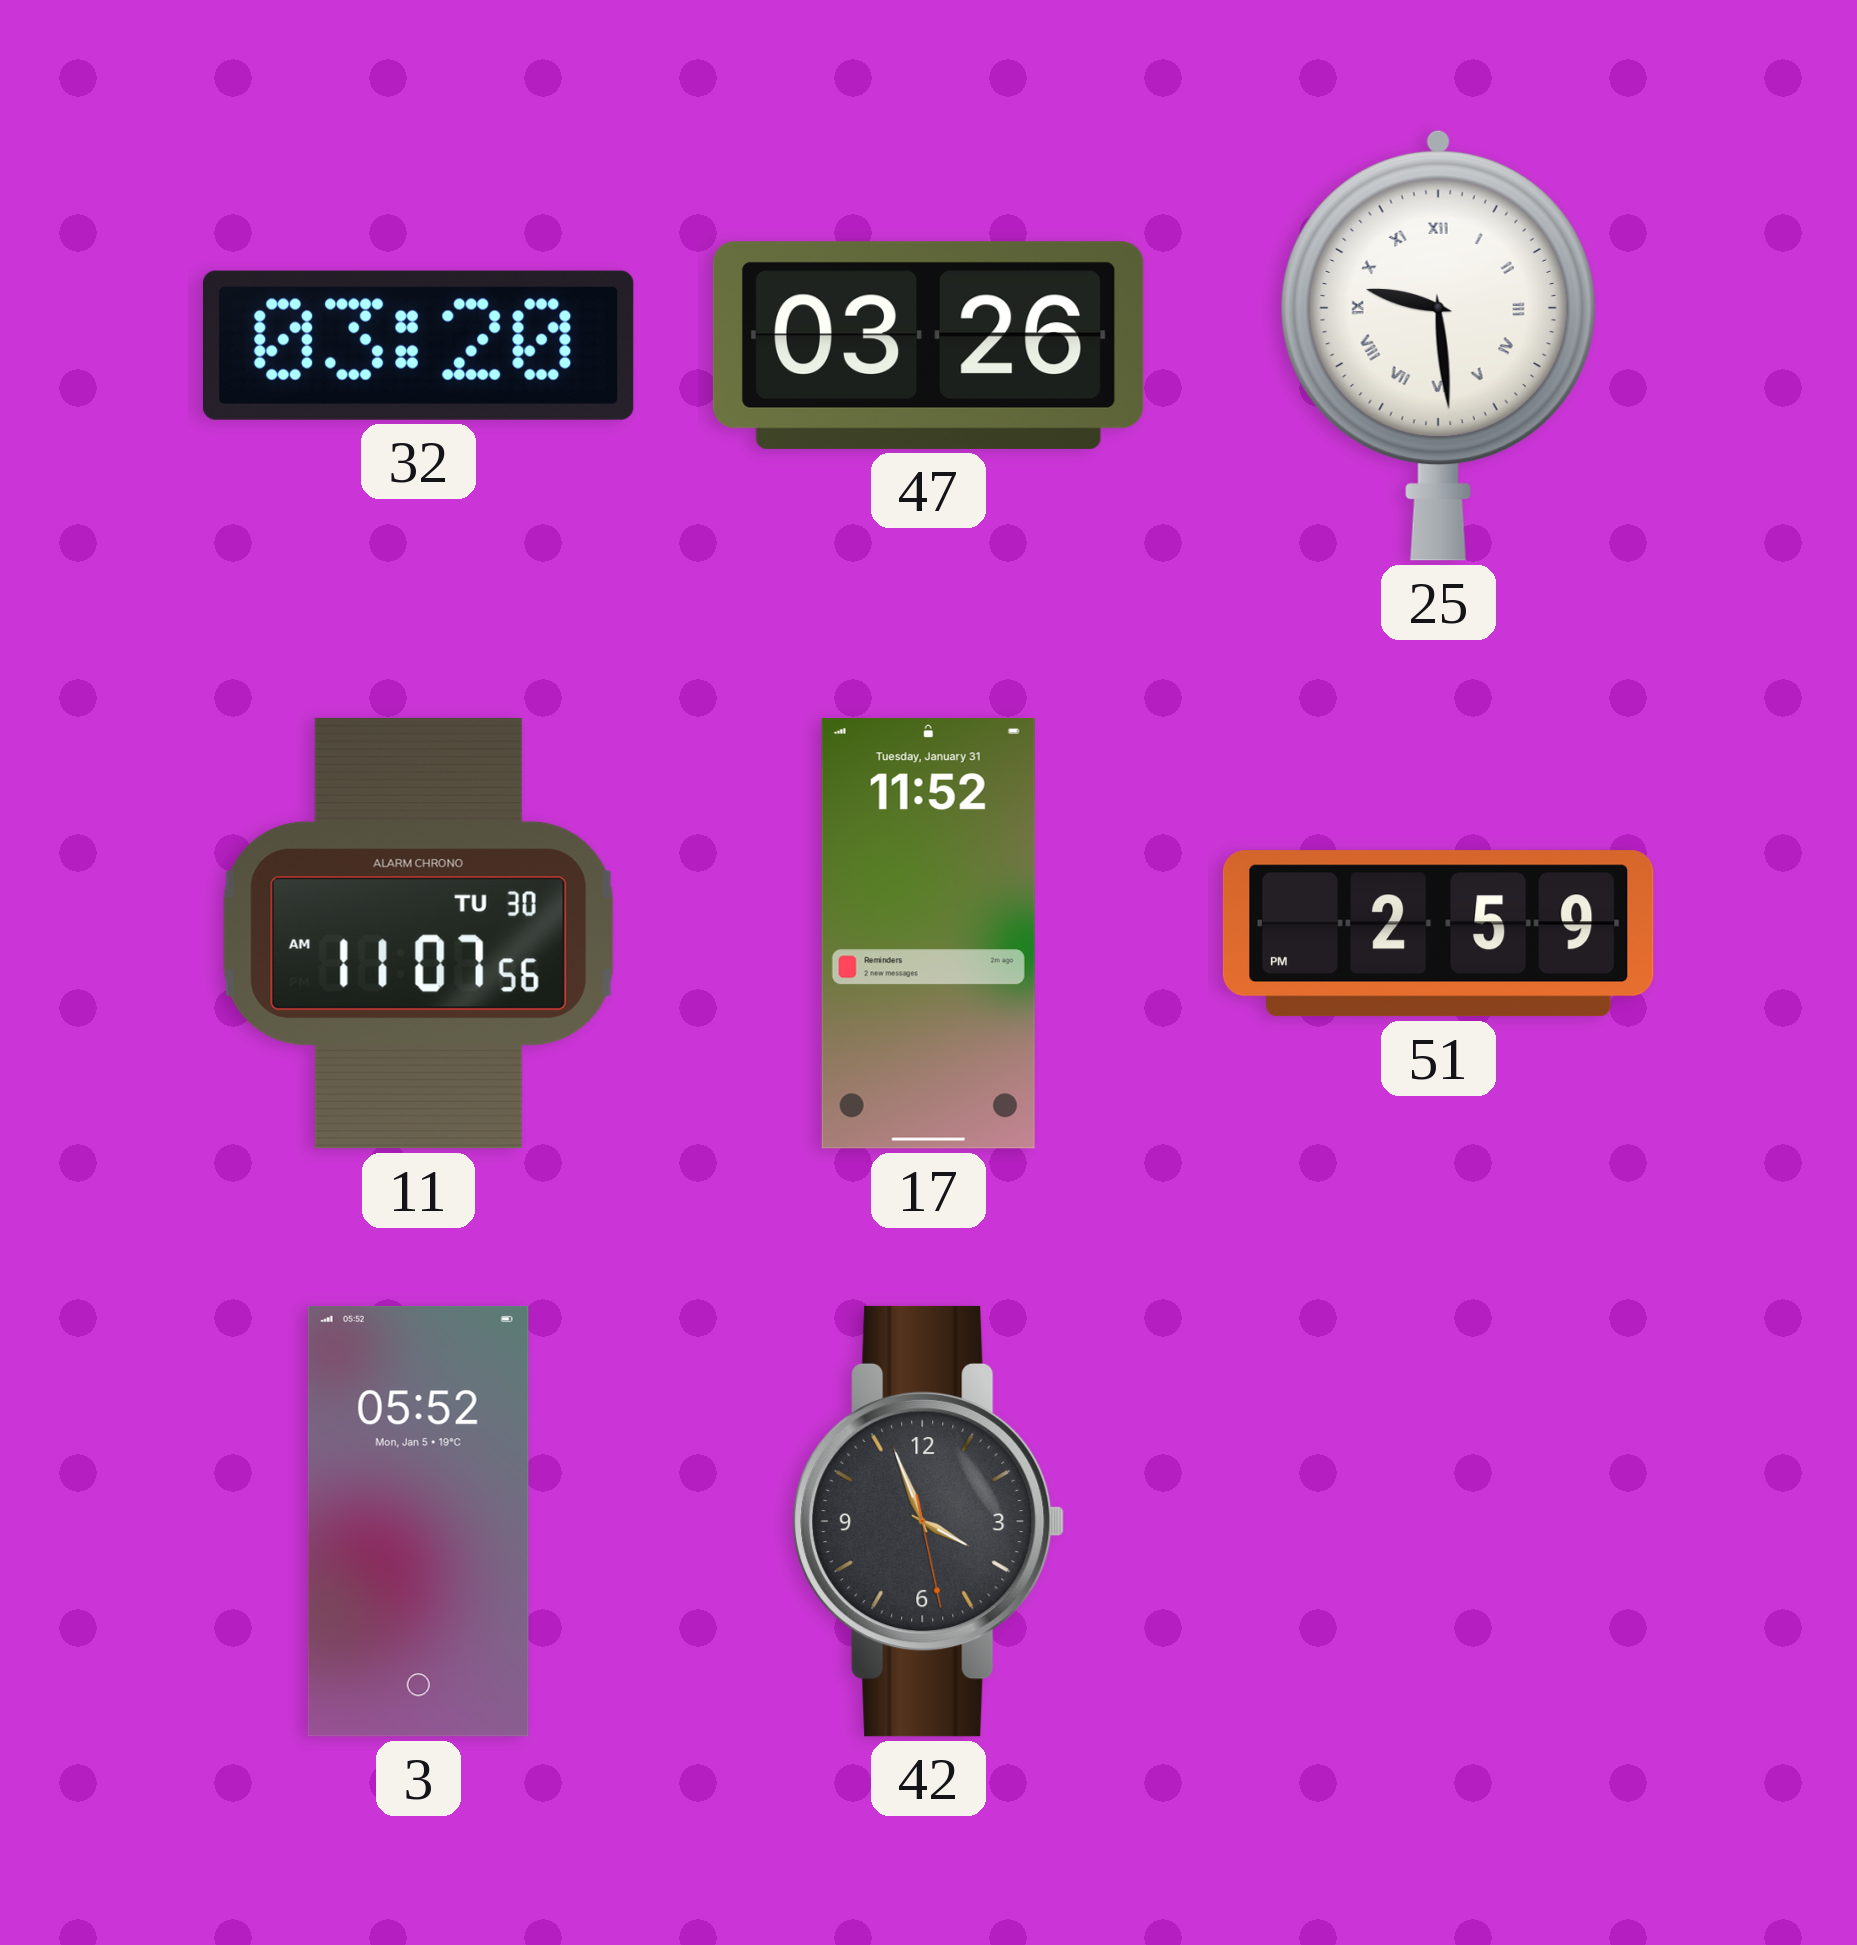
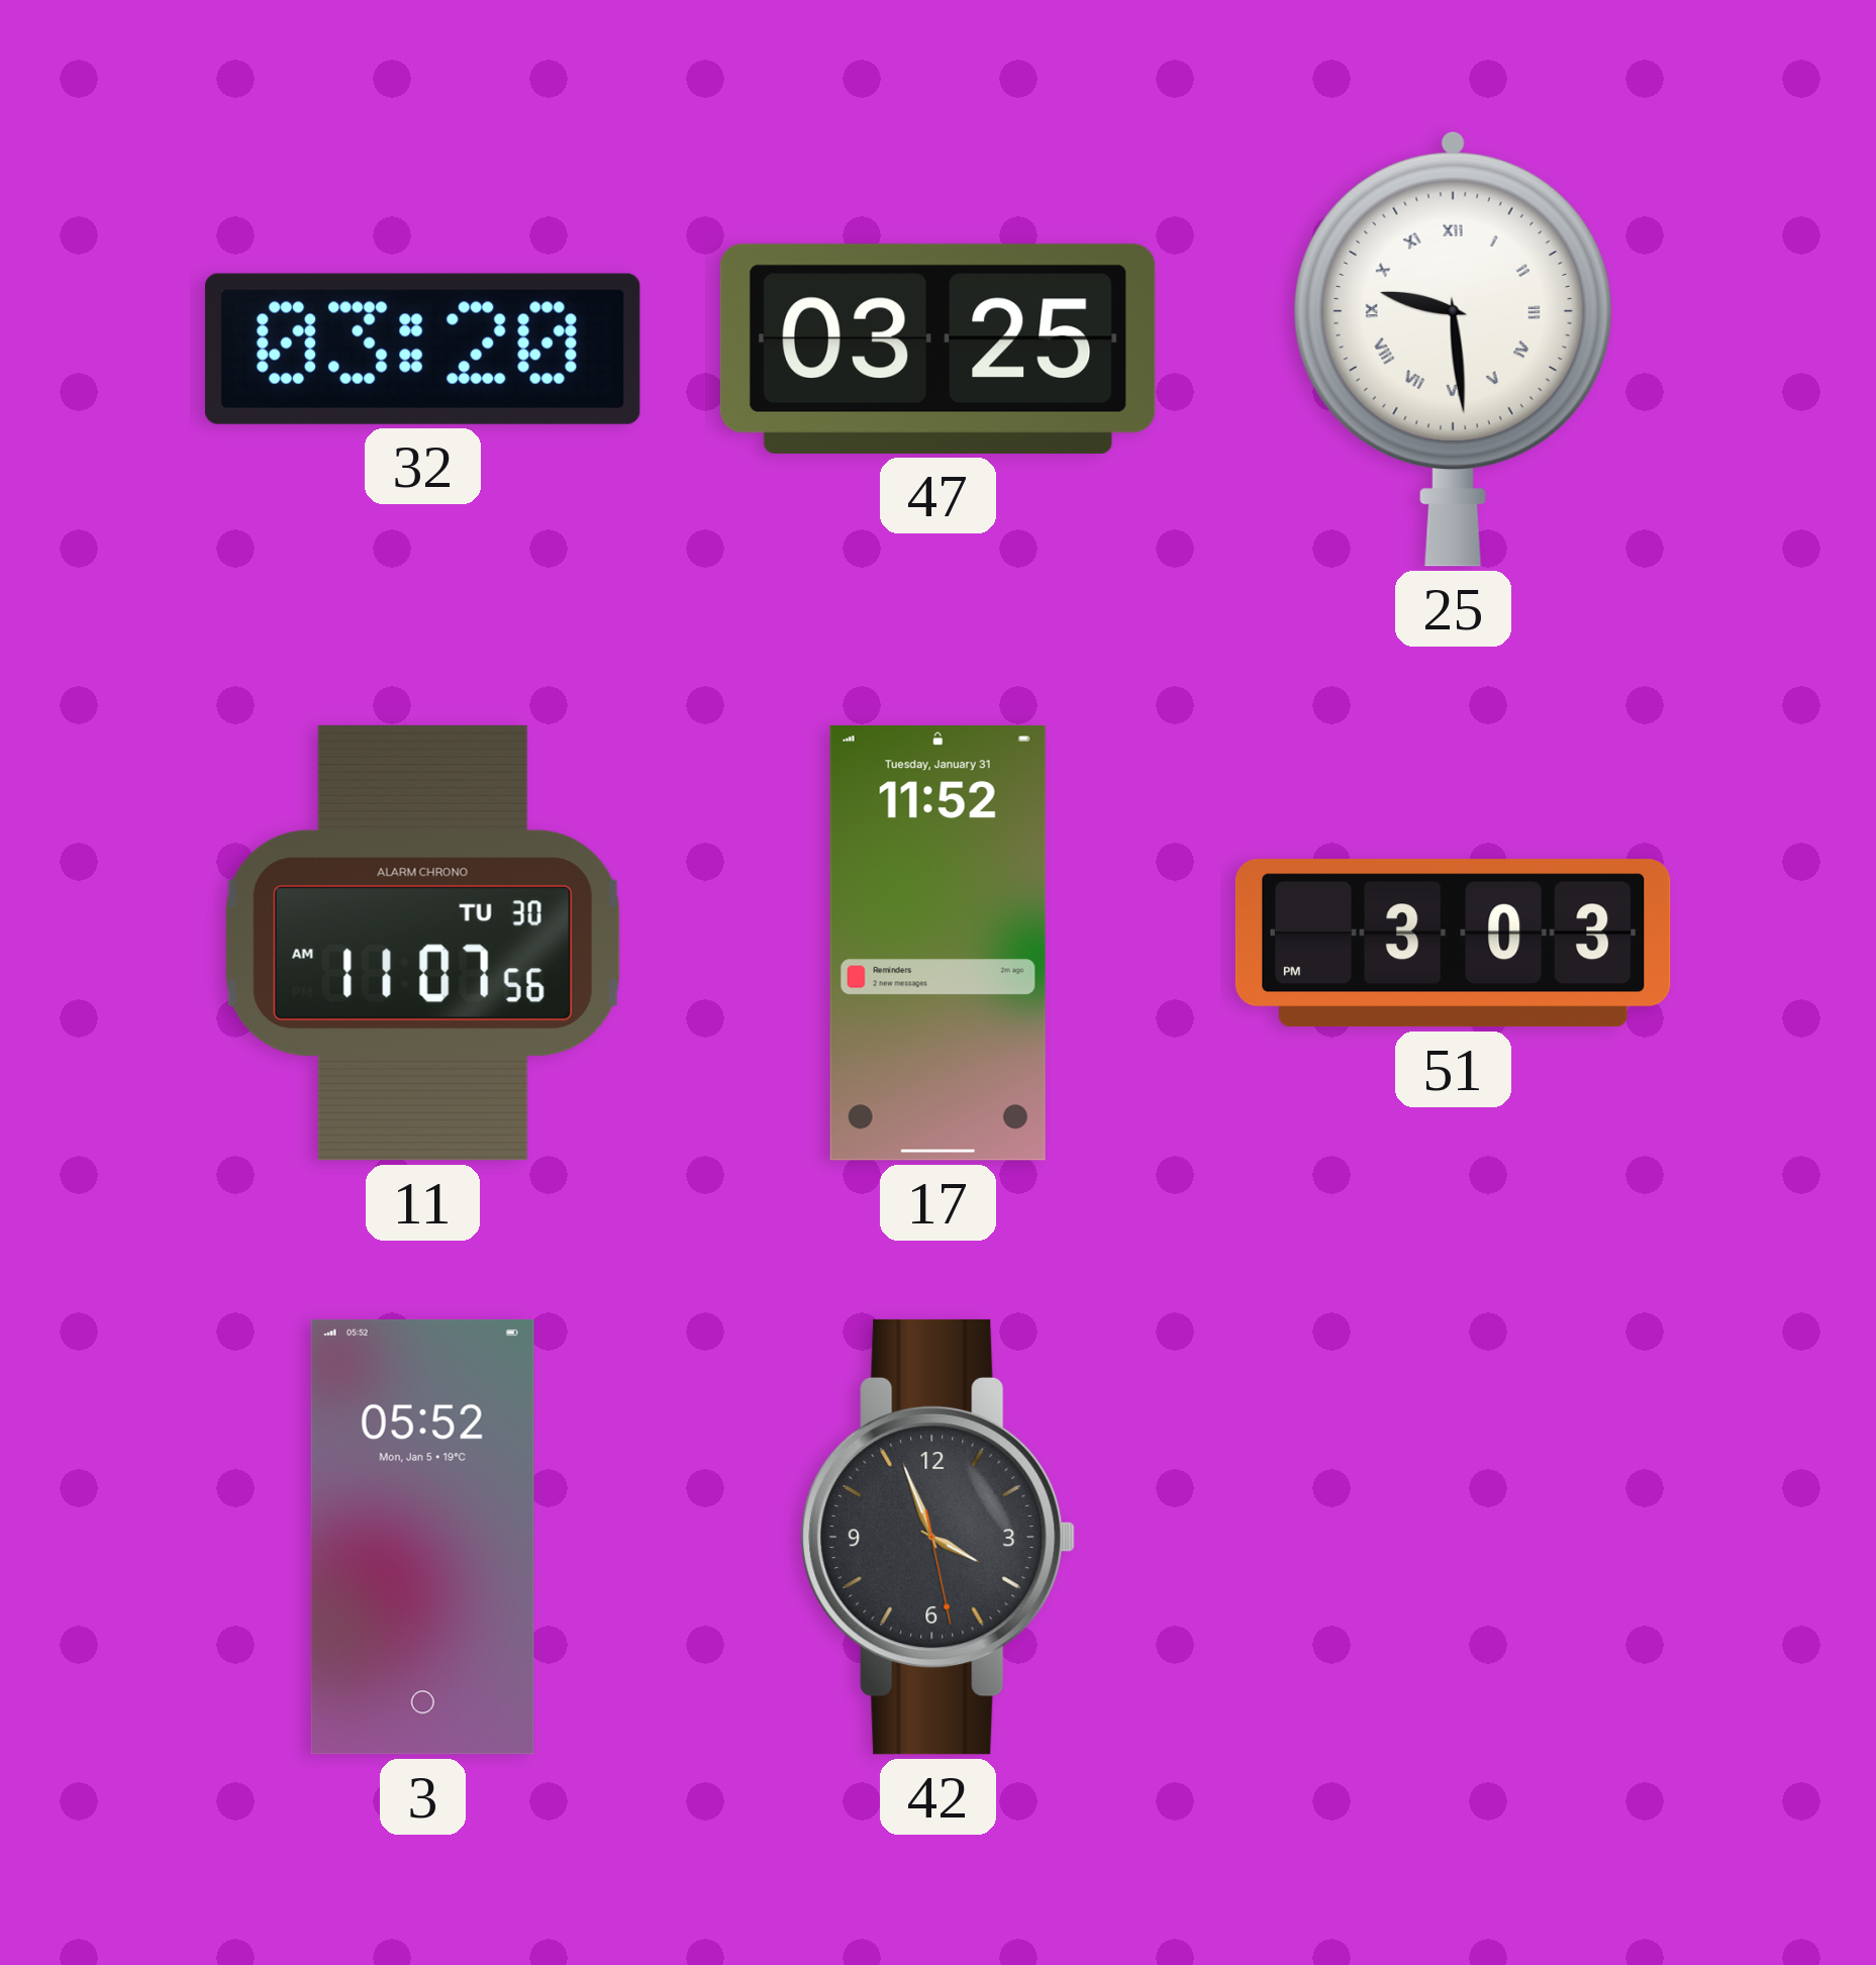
47: 03:26 -> 03:25
51: 2:59 -> 3:03
